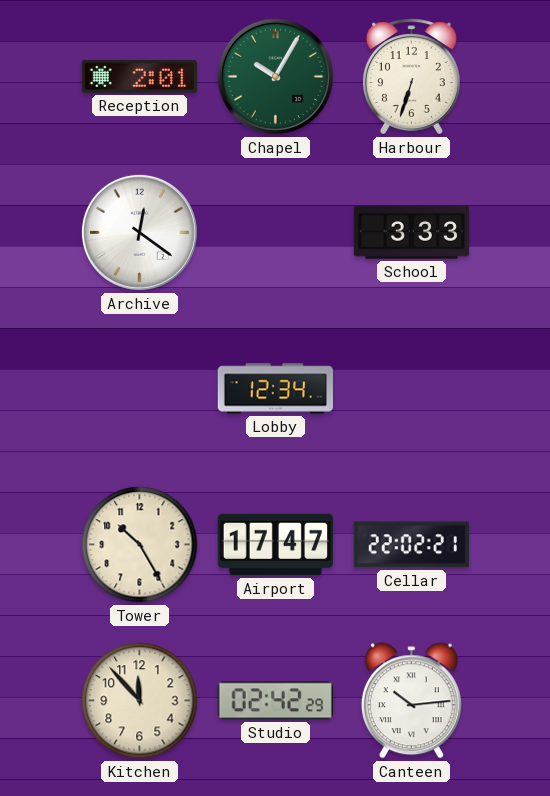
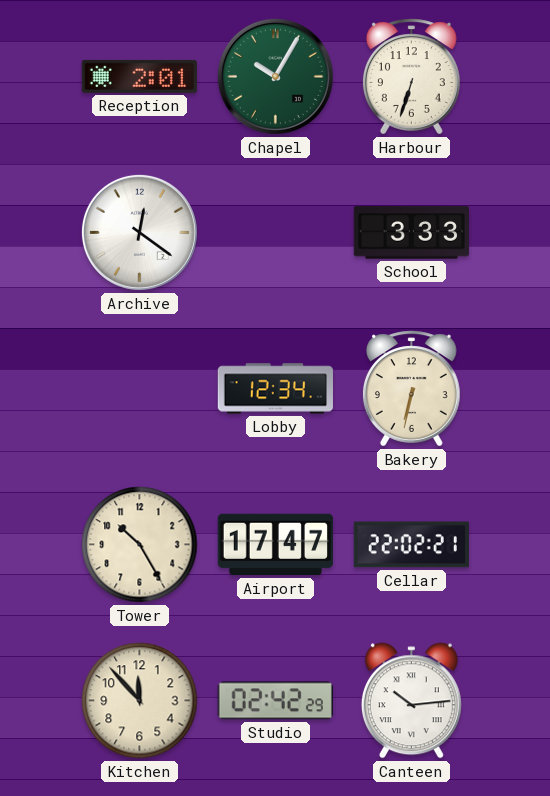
Bakery: none -> 6:32
